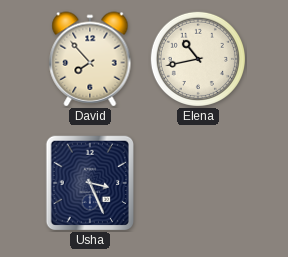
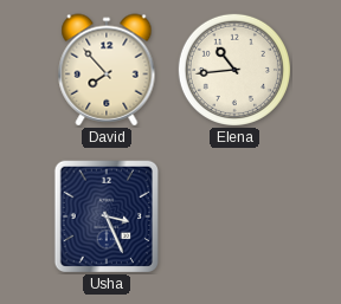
Elena: 10:43 -> 10:44
